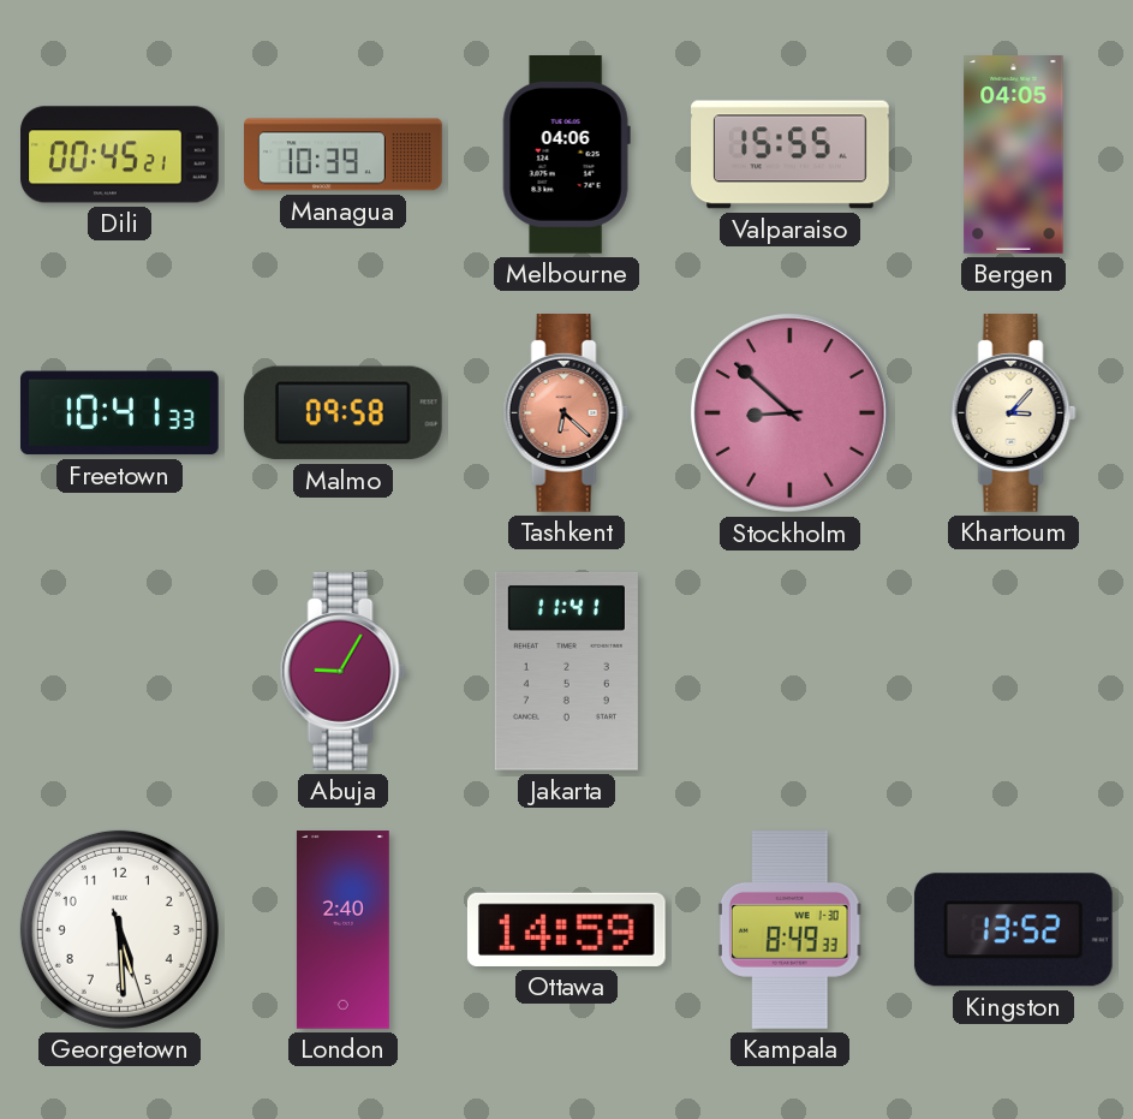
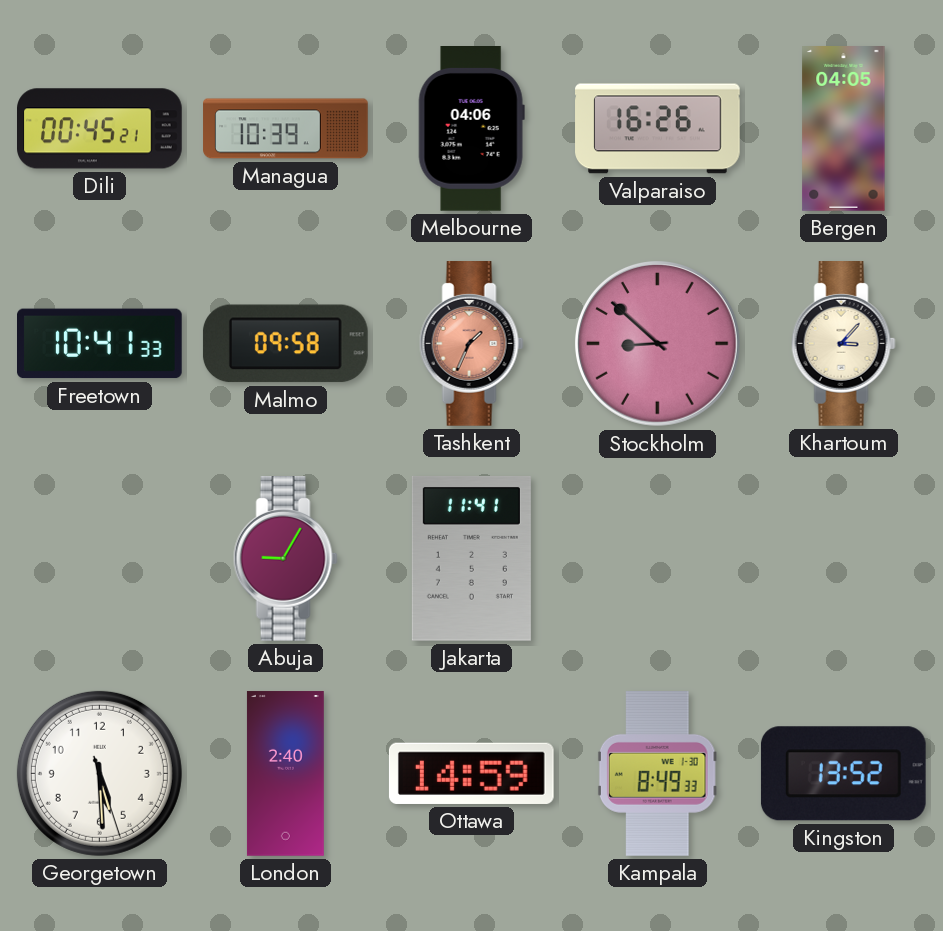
Valparaiso: 15:55 -> 16:26
Tashkent: 6:22 -> 1:34
